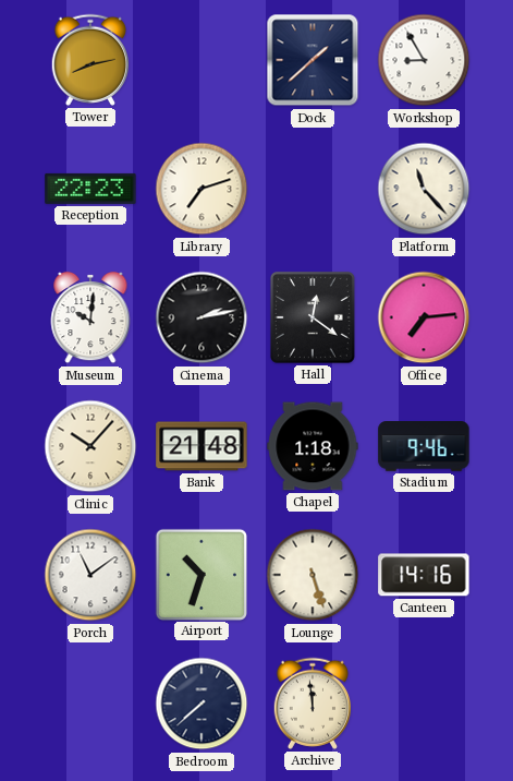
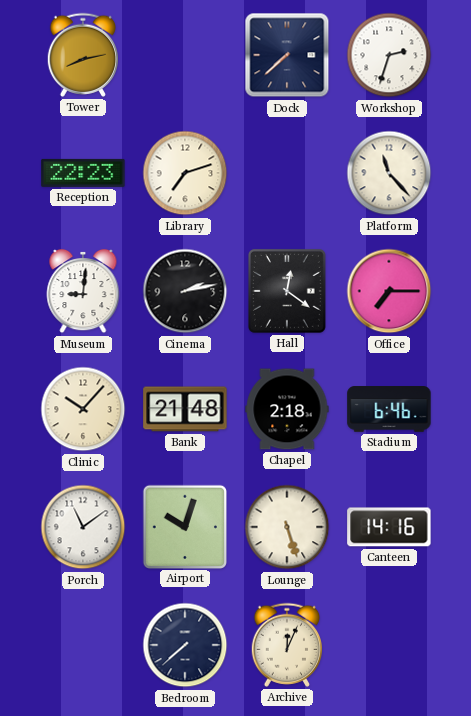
Dock: 1:38 -> 7:38
Workshop: 8:55 -> 2:33
Museum: 10:01 -> 9:01
Office: 7:14 -> 7:15
Chapel: 1:18 -> 2:18
Stadium: 9:46 -> 6:46
Airport: 10:33 -> 10:03
Archive: 11:59 -> 12:04
